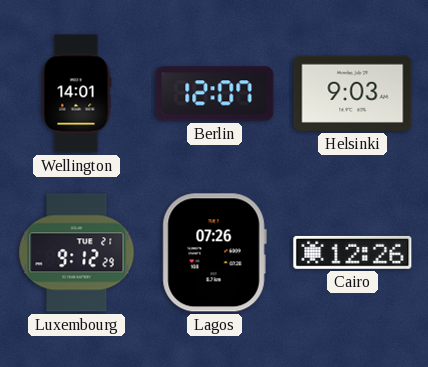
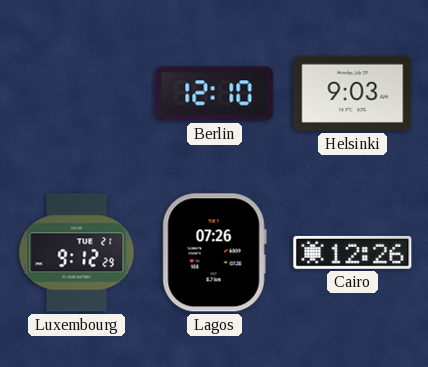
Wellington: 14:01 -> none
Berlin: 12:07 -> 12:10
